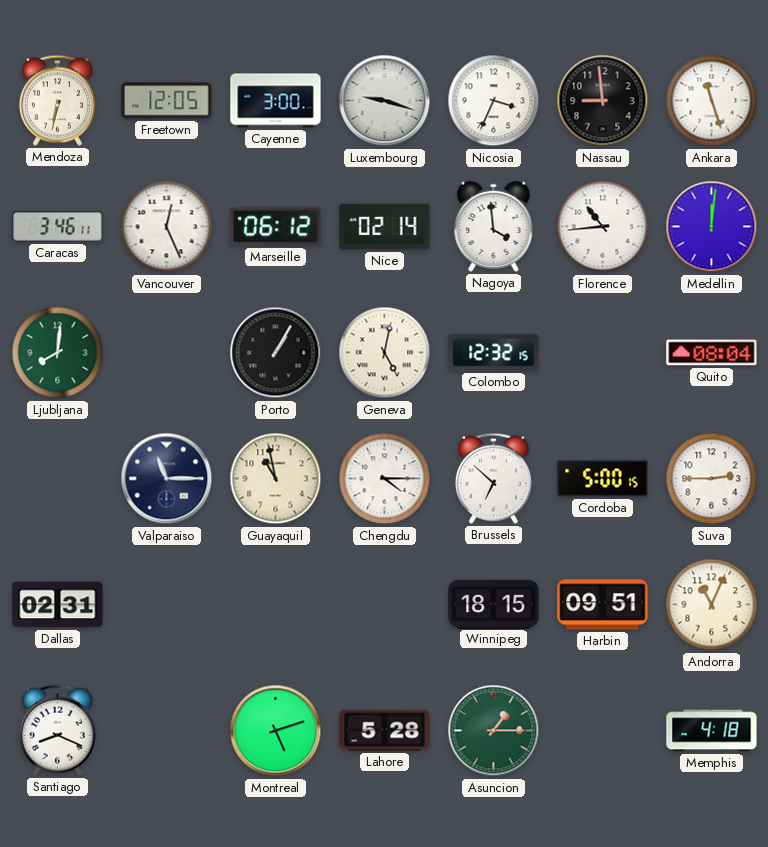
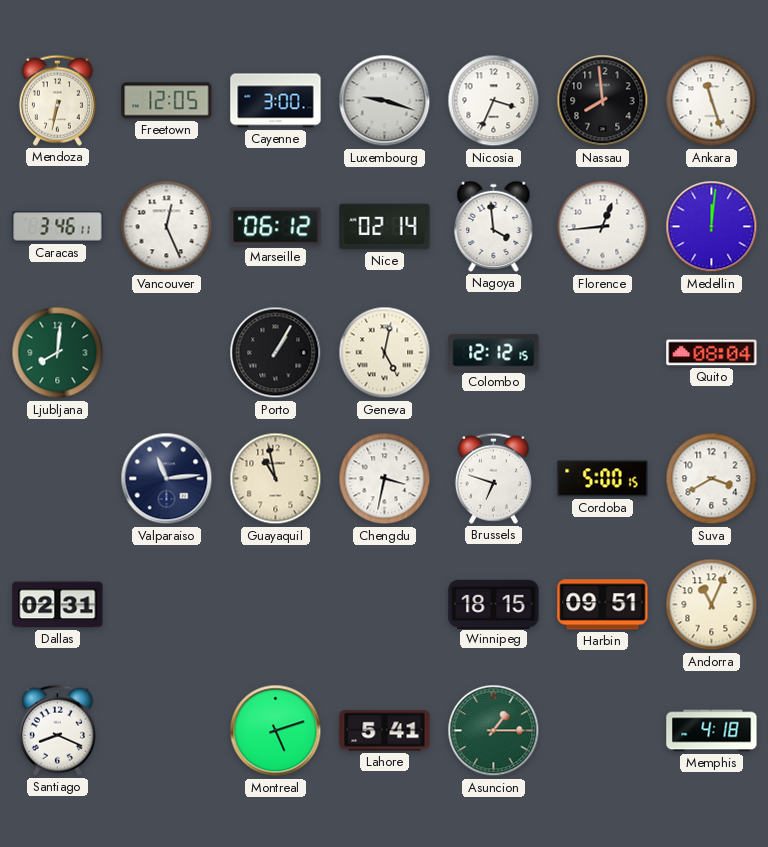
Nassau: 8:59 -> 7:59
Florence: 10:44 -> 12:44
Colombo: 12:32 -> 12:12
Valparaiso: 11:15 -> 11:14
Chengdu: 4:15 -> 3:32
Brussels: 6:52 -> 6:48
Suva: 2:45 -> 3:40
Lahore: 5:28 -> 5:41
